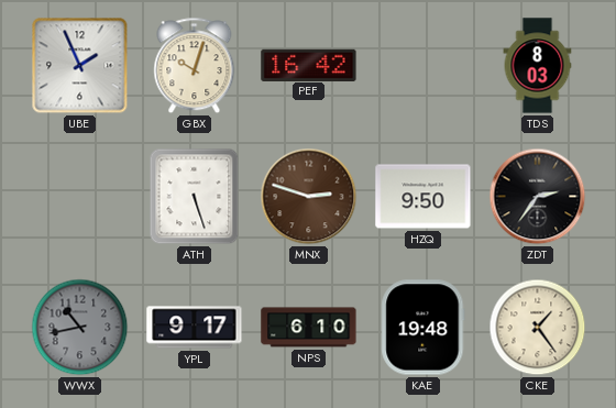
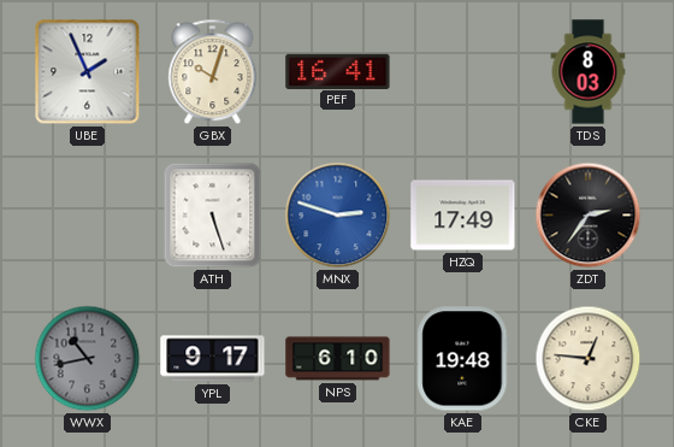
PEF: 16:42 -> 16:41
MNX dial: brown -> blue
HZQ: 9:50 -> 17:49
CKE: 1:24 -> 12:46
